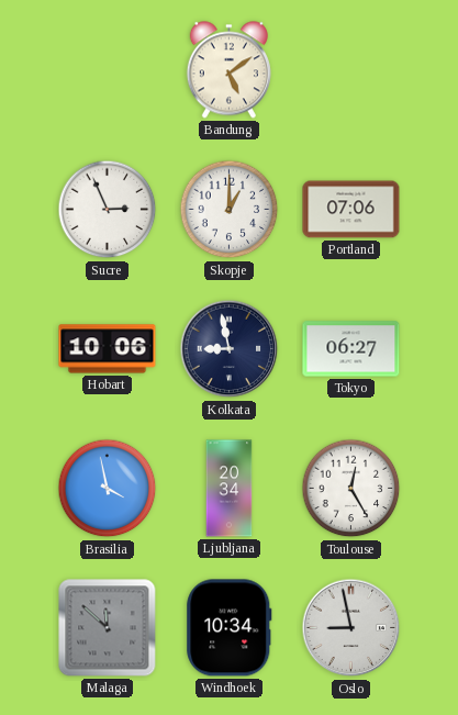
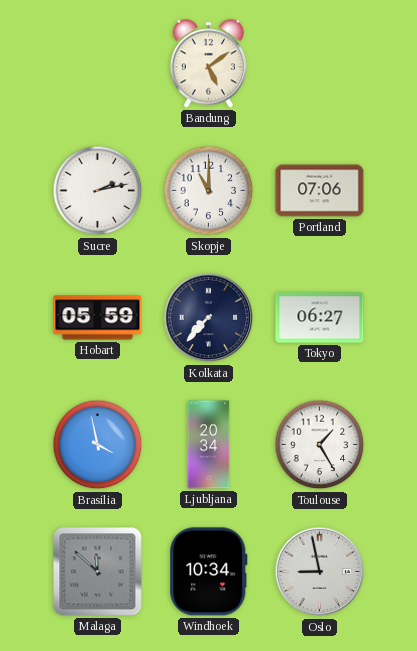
Sucre: 2:56 -> 2:13
Skopje: 1:00 -> 11:00
Hobart: 10:06 -> 05:59
Kolkata: 8:58 -> 7:37
Toulouse: 12:25 -> 1:25
